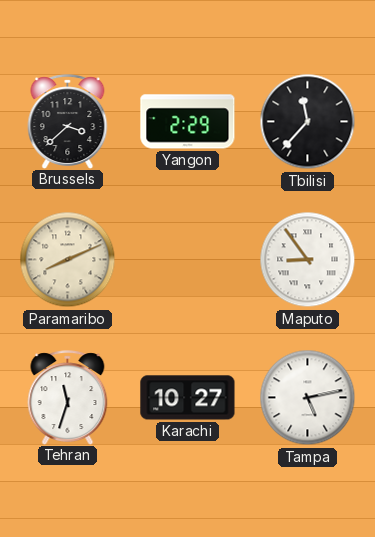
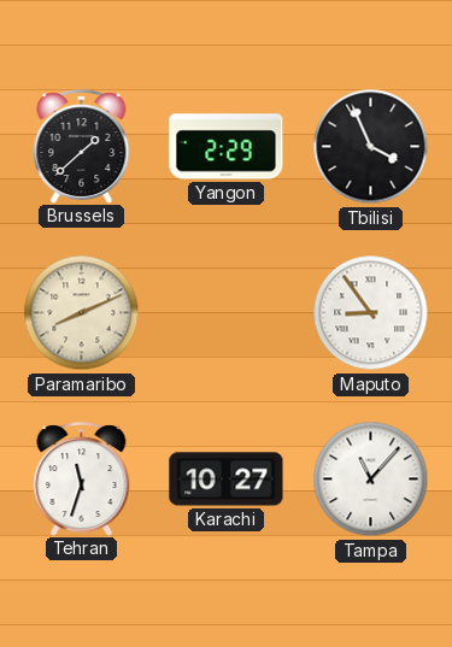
Brussels: 3:38 -> 1:38
Tbilisi: 11:37 -> 3:56
Tampa: 5:13 -> 11:07
